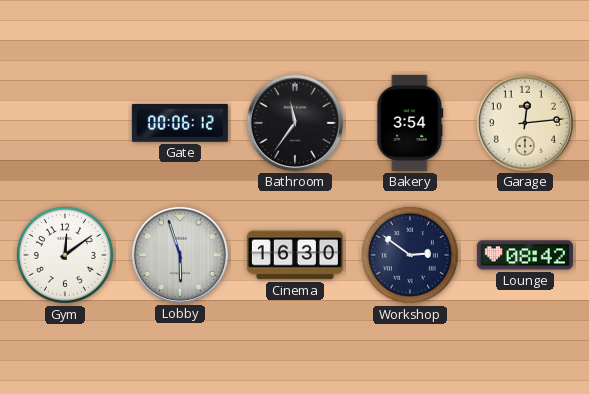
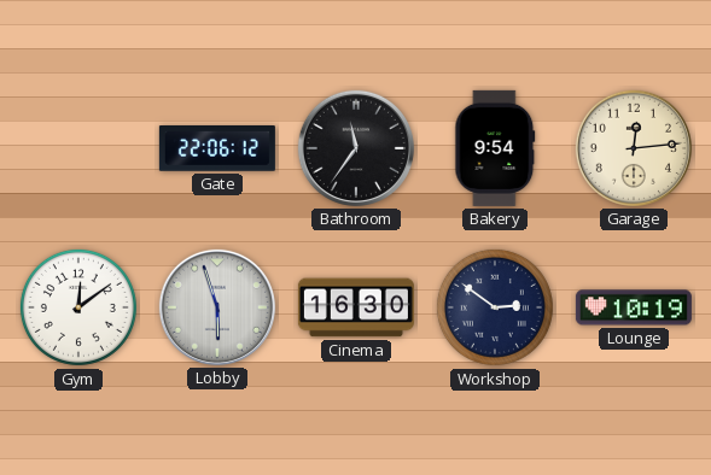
Gate: 00:06 -> 22:06
Bakery: 3:54 -> 9:54
Lounge: 08:42 -> 10:19
